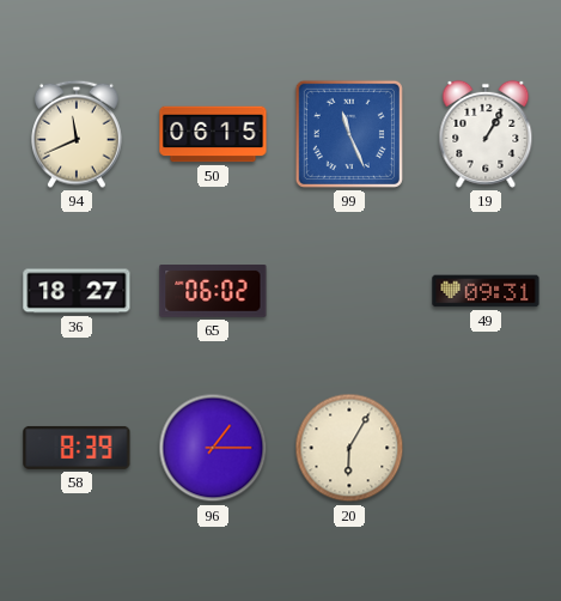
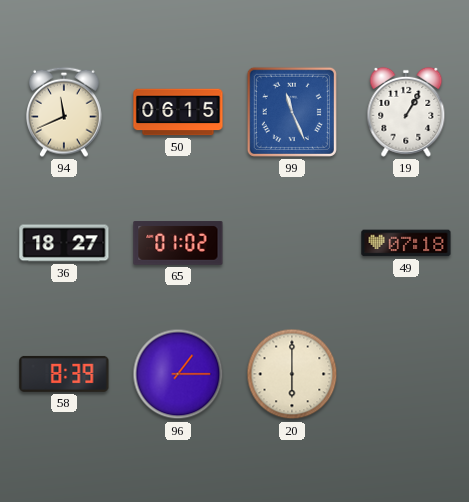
65: 06:02 -> 01:02
49: 09:31 -> 07:18
20: 6:05 -> 6:00
